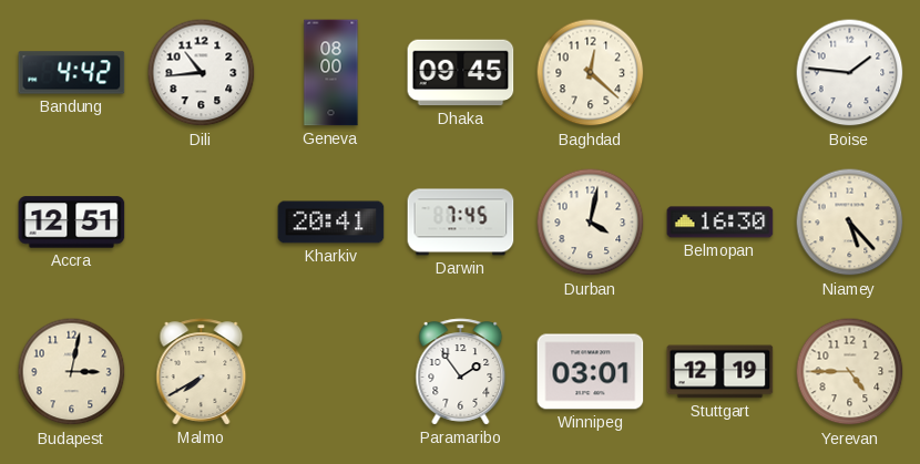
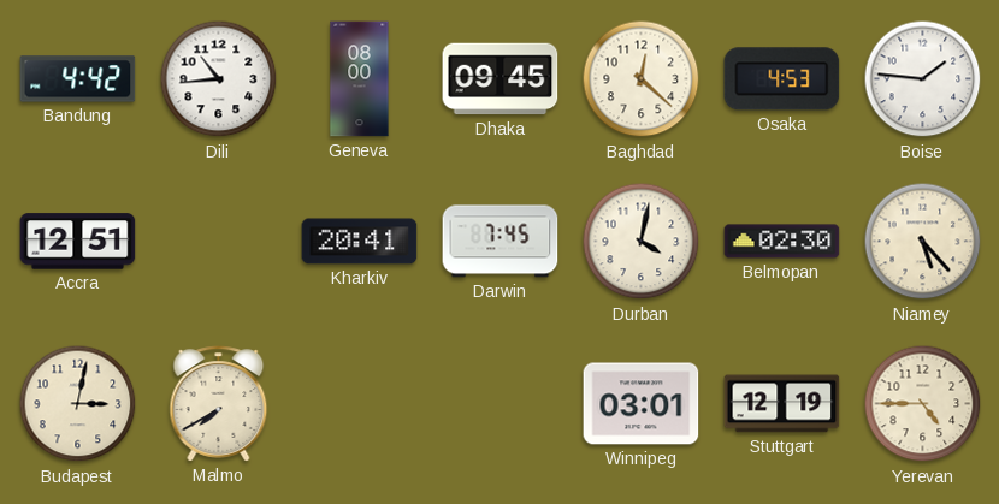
Osaka: none -> 4:53
Belmopan: 16:30 -> 02:30
Paramaribo: 1:54 -> none
